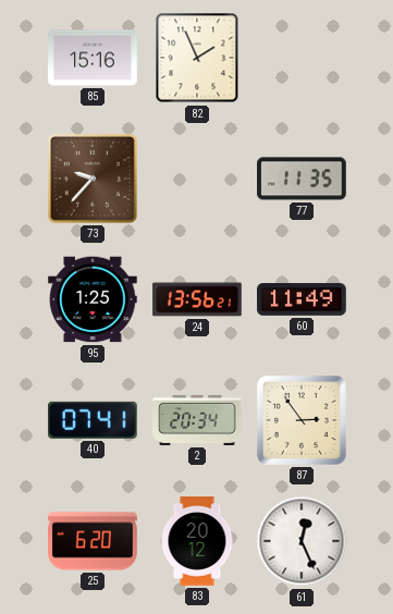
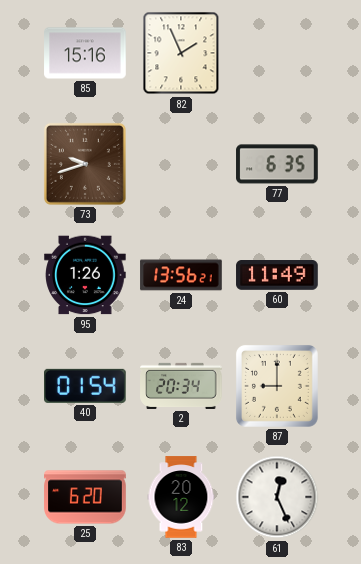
73: 9:37 -> 9:42
77: 11:35 -> 6:35
95: 1:25 -> 1:26
40: 07:41 -> 01:54
87: 2:54 -> 9:00
